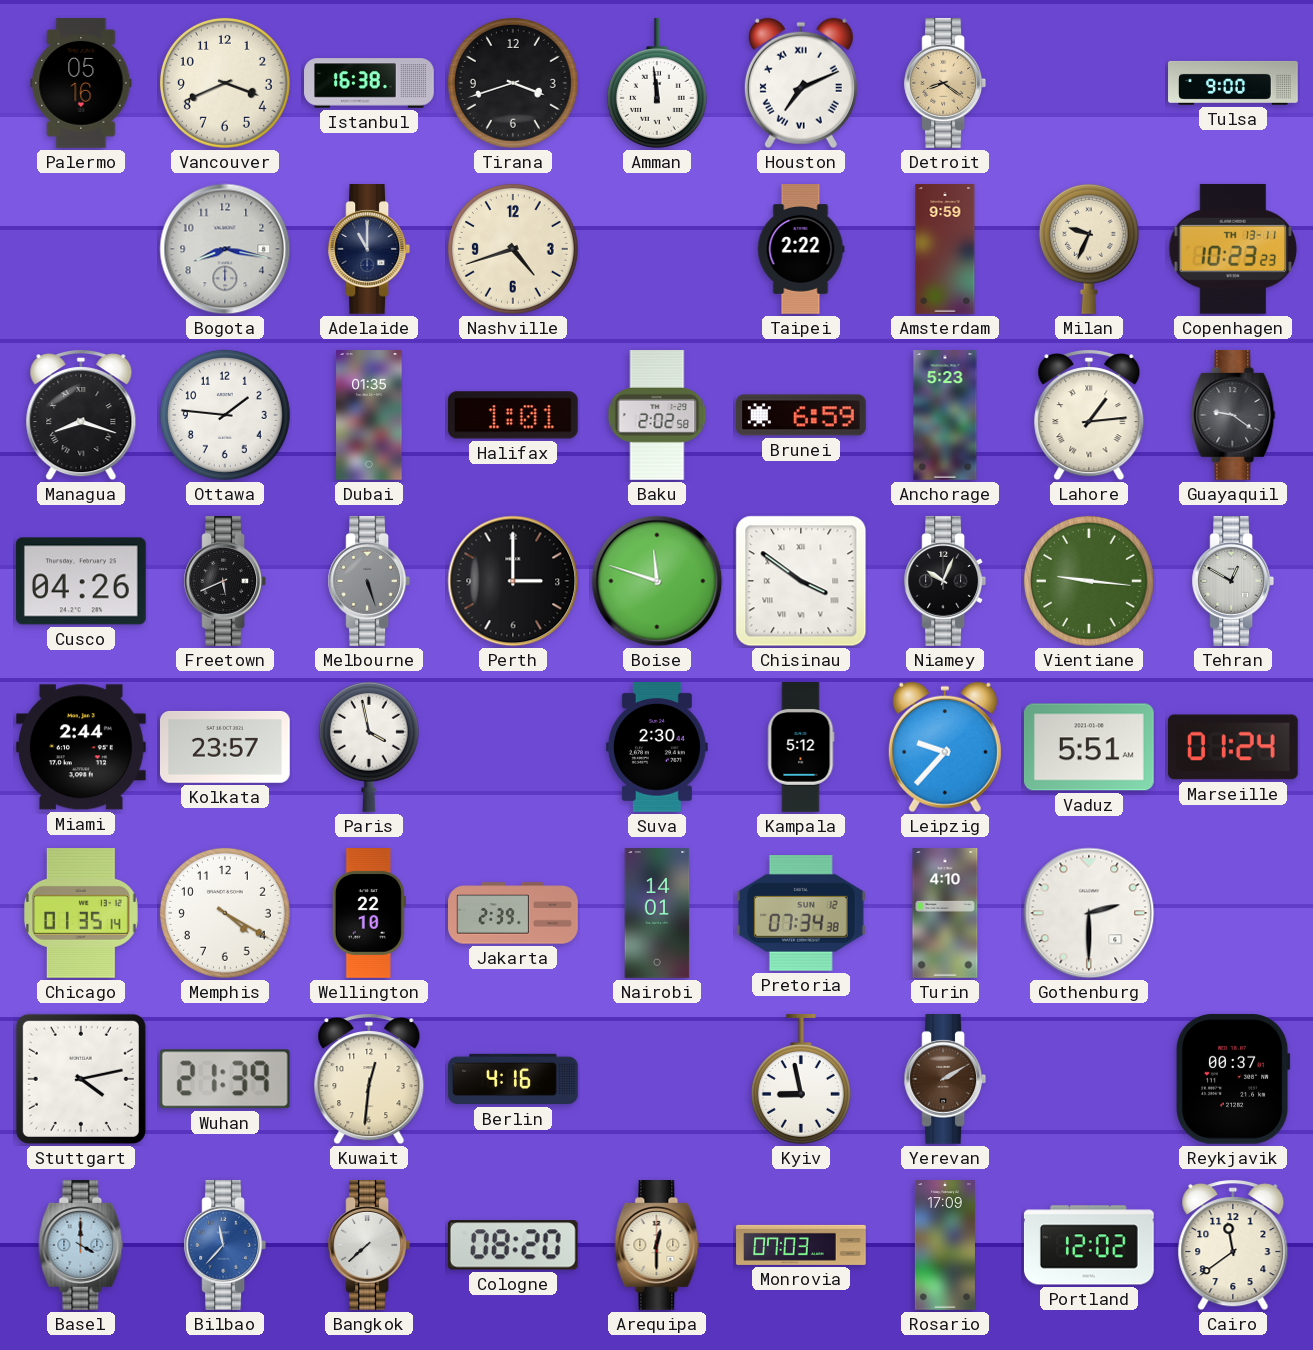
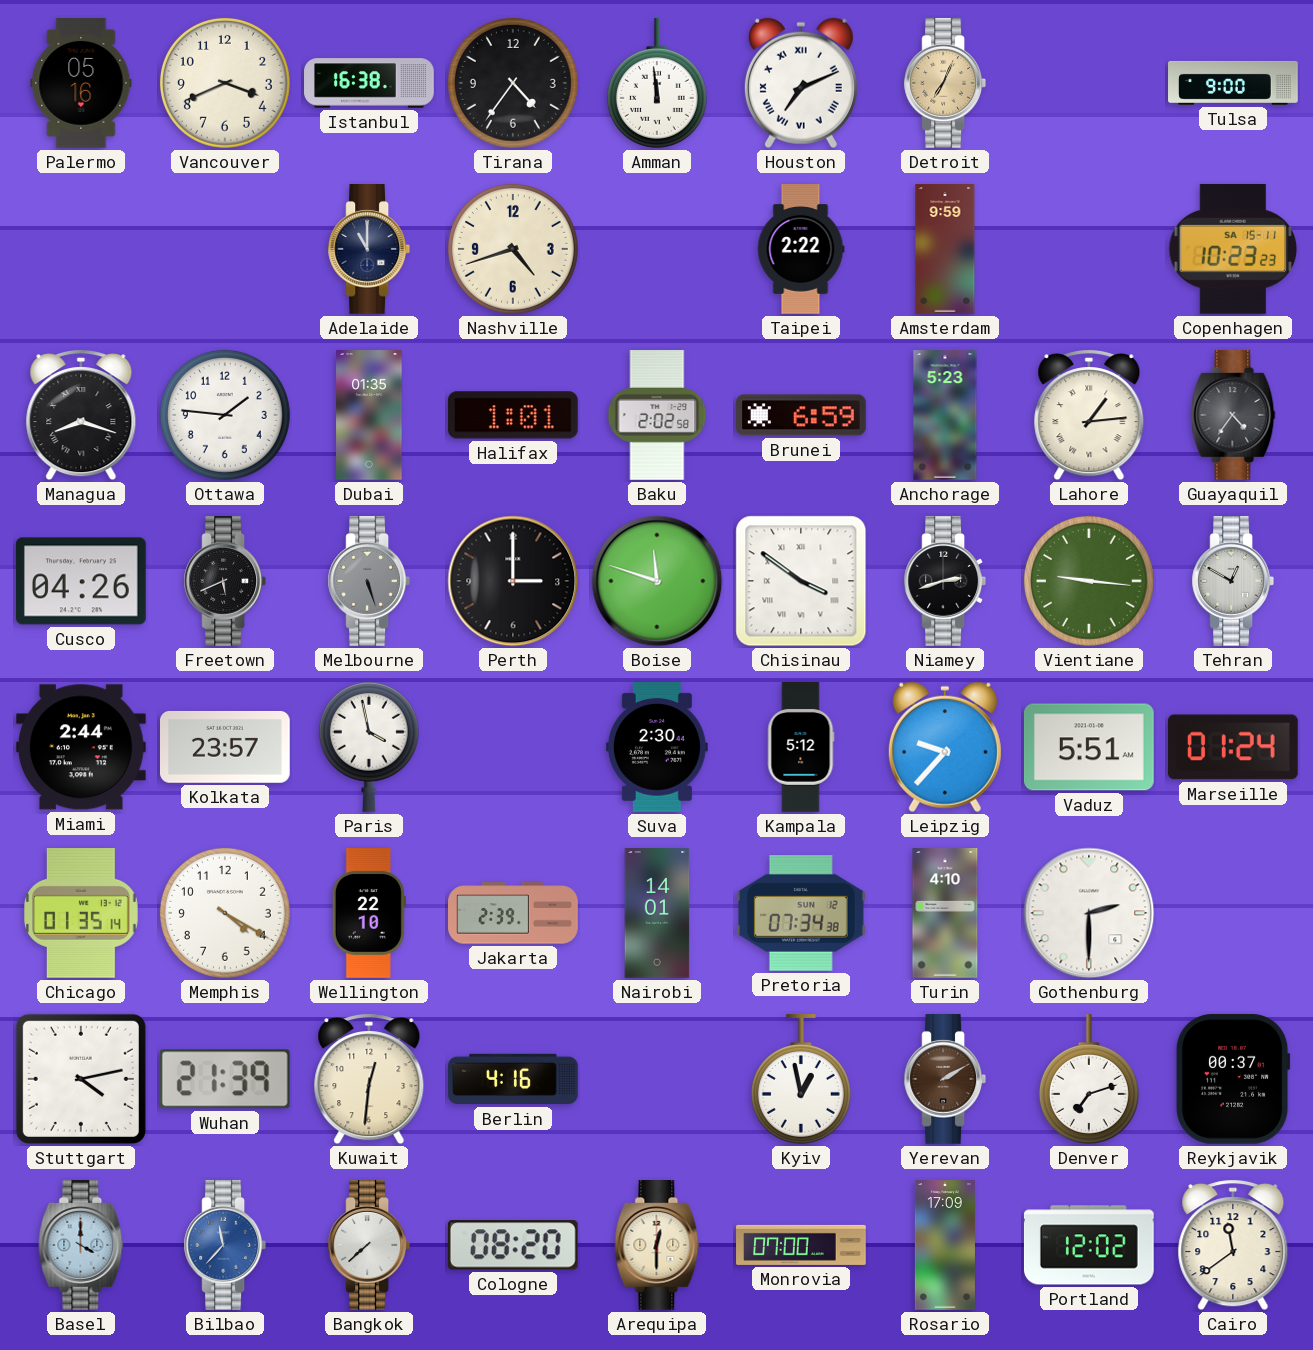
Tirana: 3:42 -> 4:36
Detroit: 8:21 -> 7:04
Bogota: 8:17 -> none
Milan: 9:34 -> none
Copenhagen date: TH 13-11 -> SA 15-11
Guayaquil: 9:21 -> 4:36
Niamey: 10:04 -> 2:42
Kyiv: 8:58 -> 12:58
Denver: none -> 7:12
Monrovia: 07:03 -> 07:00
